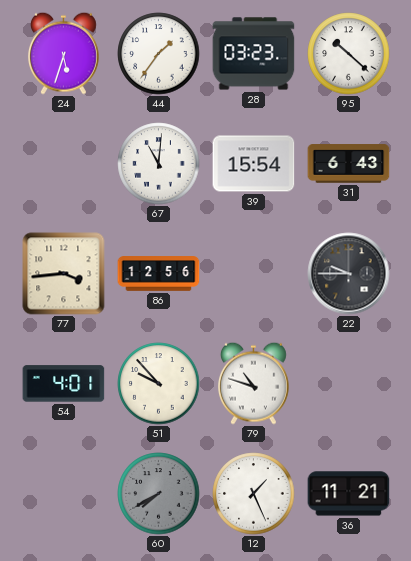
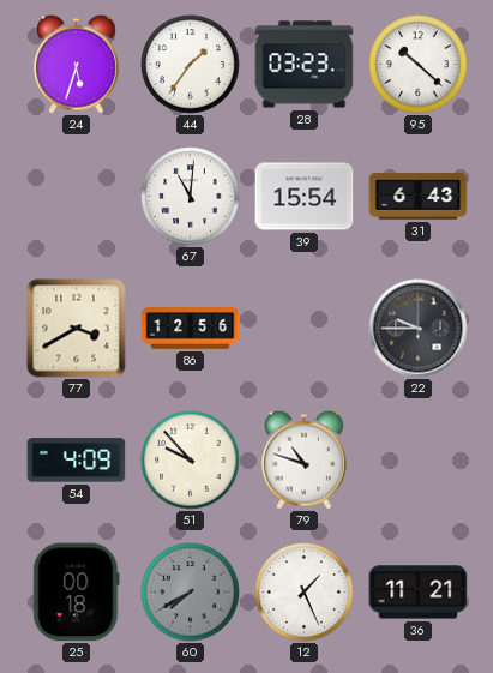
77: 3:44 -> 3:40
54: 4:01 -> 4:09
25: none -> 00:18
